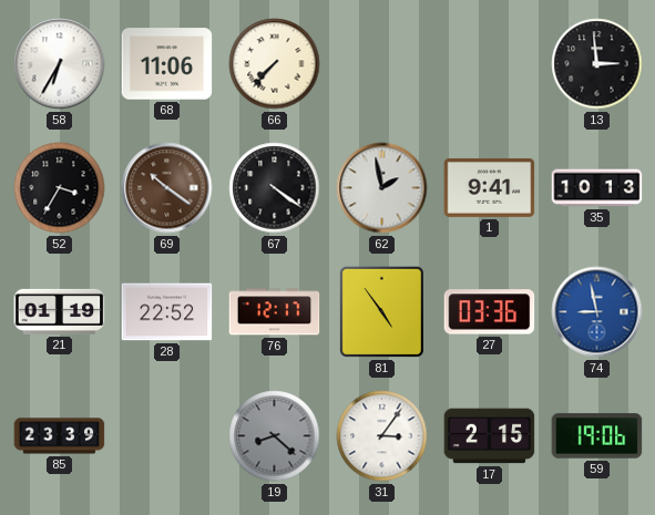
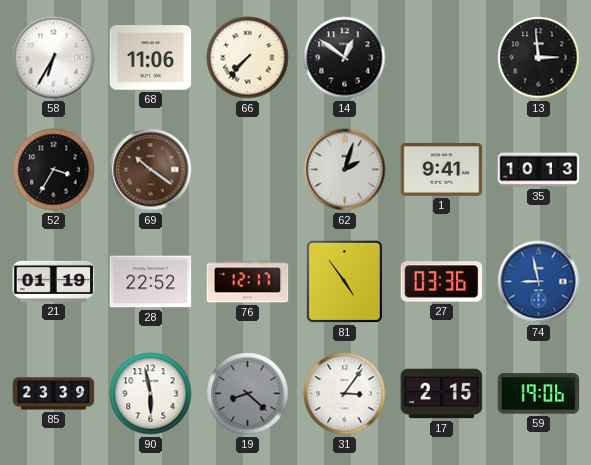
14: none -> 12:51
67: 4:21 -> none
62: 1:58 -> 2:03
90: none -> 5:58
